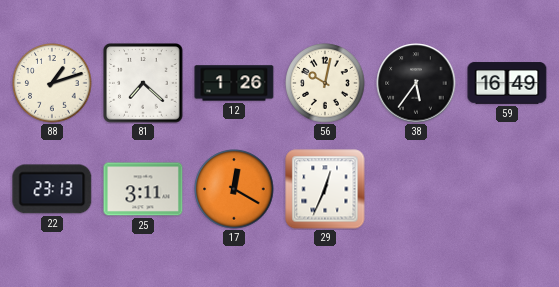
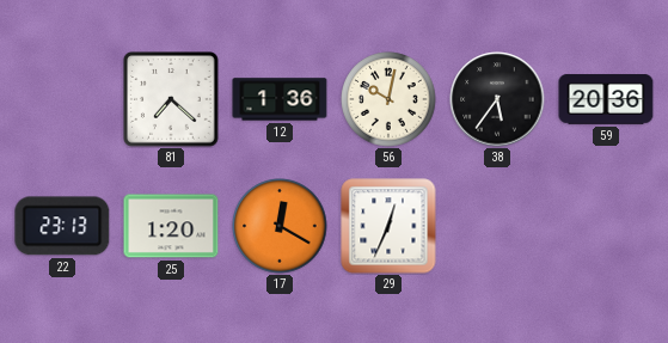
88: 1:12 -> none
12: 1:26 -> 1:36
59: 16:49 -> 20:36
25: 3:11 -> 1:20
